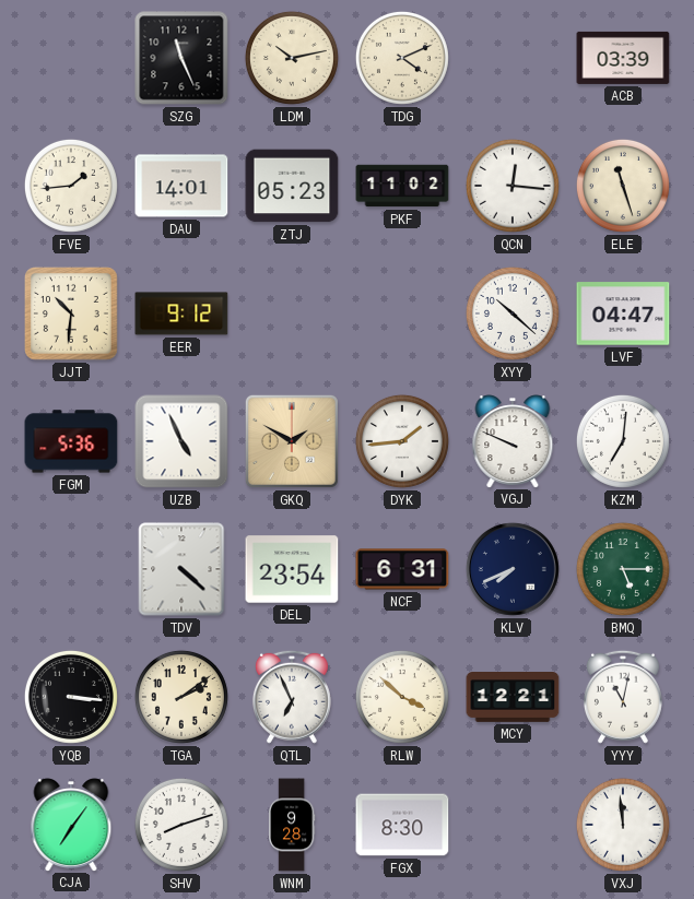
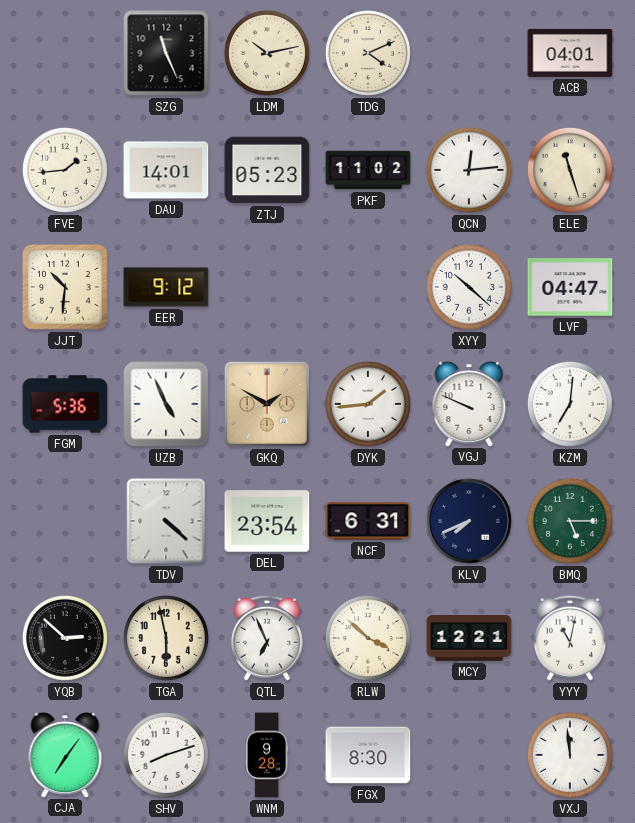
ACB: 03:39 -> 04:01
QCN: 12:16 -> 12:14
YQB: 3:16 -> 2:52
TGA: 2:09 -> 5:58
